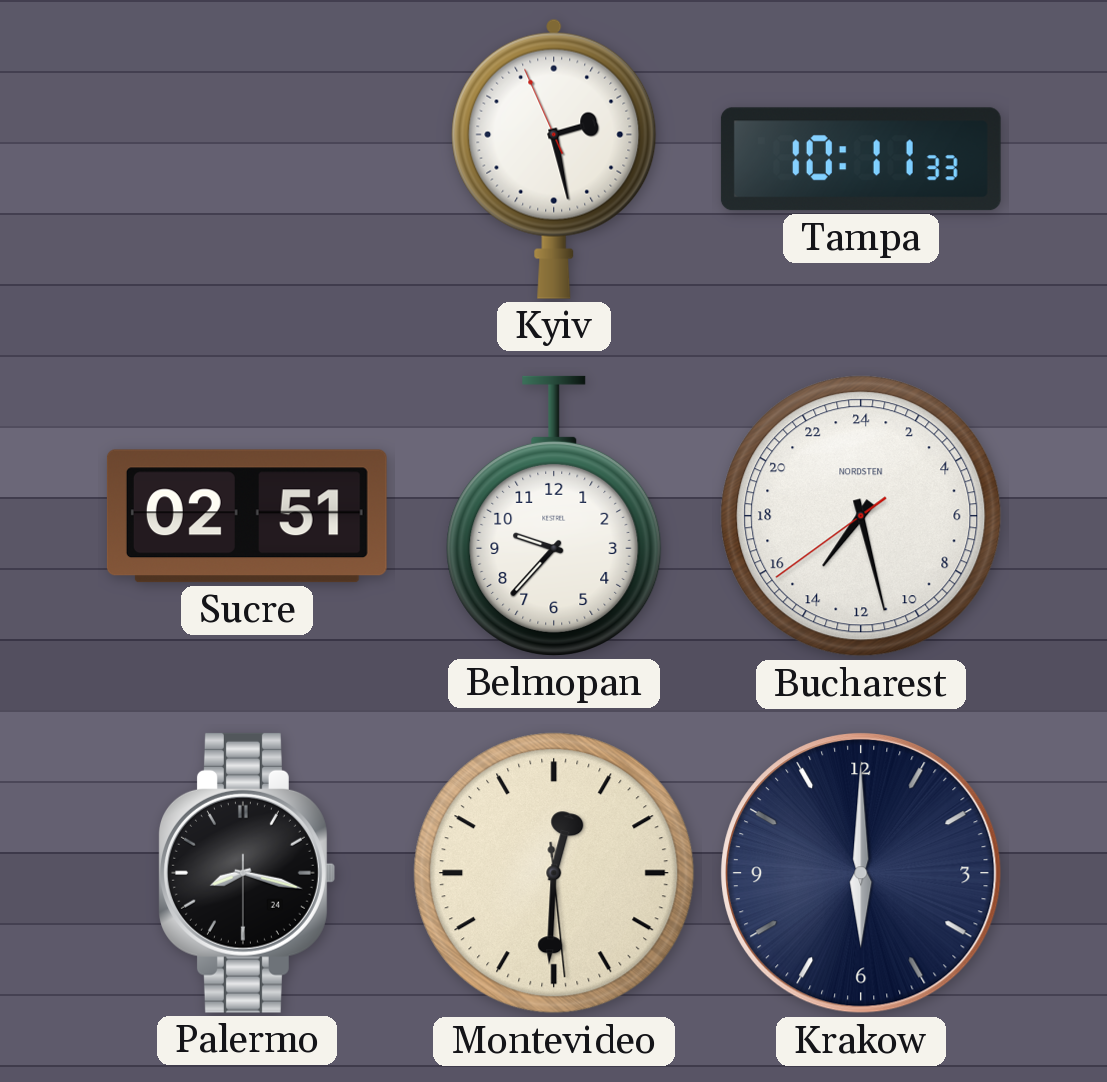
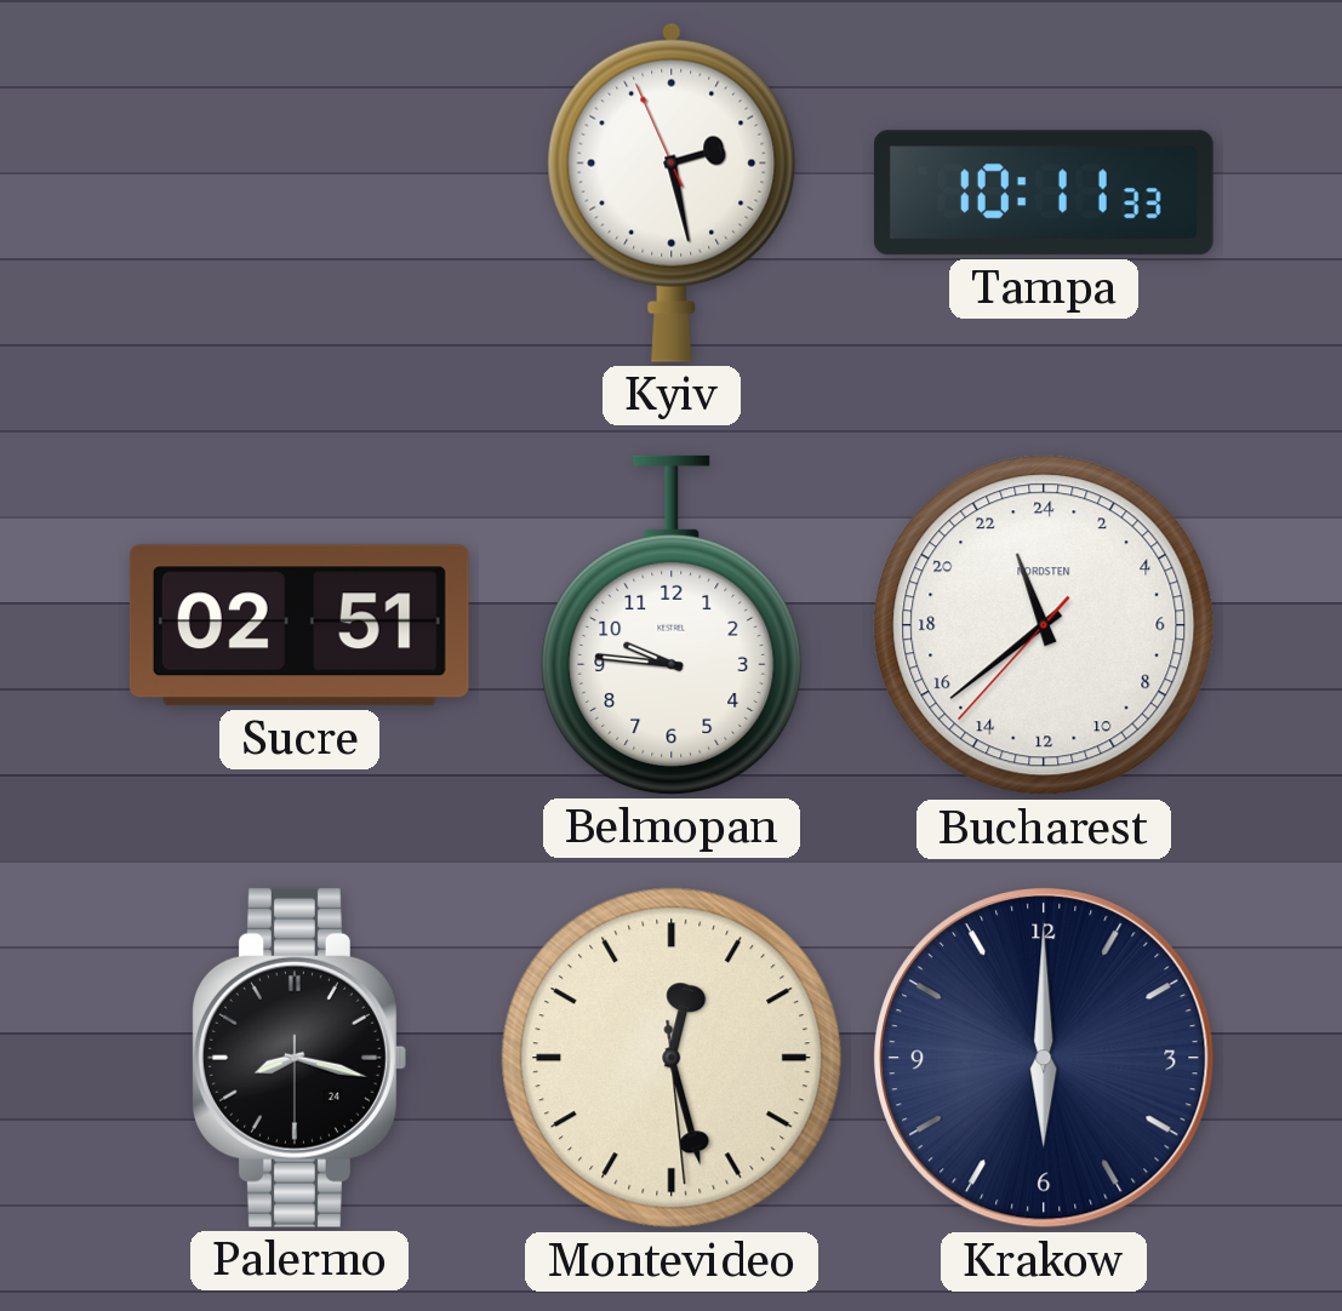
Belmopan: 9:37 -> 9:46
Bucharest: 14:27 -> 22:38
Montevideo: 12:30 -> 12:27
